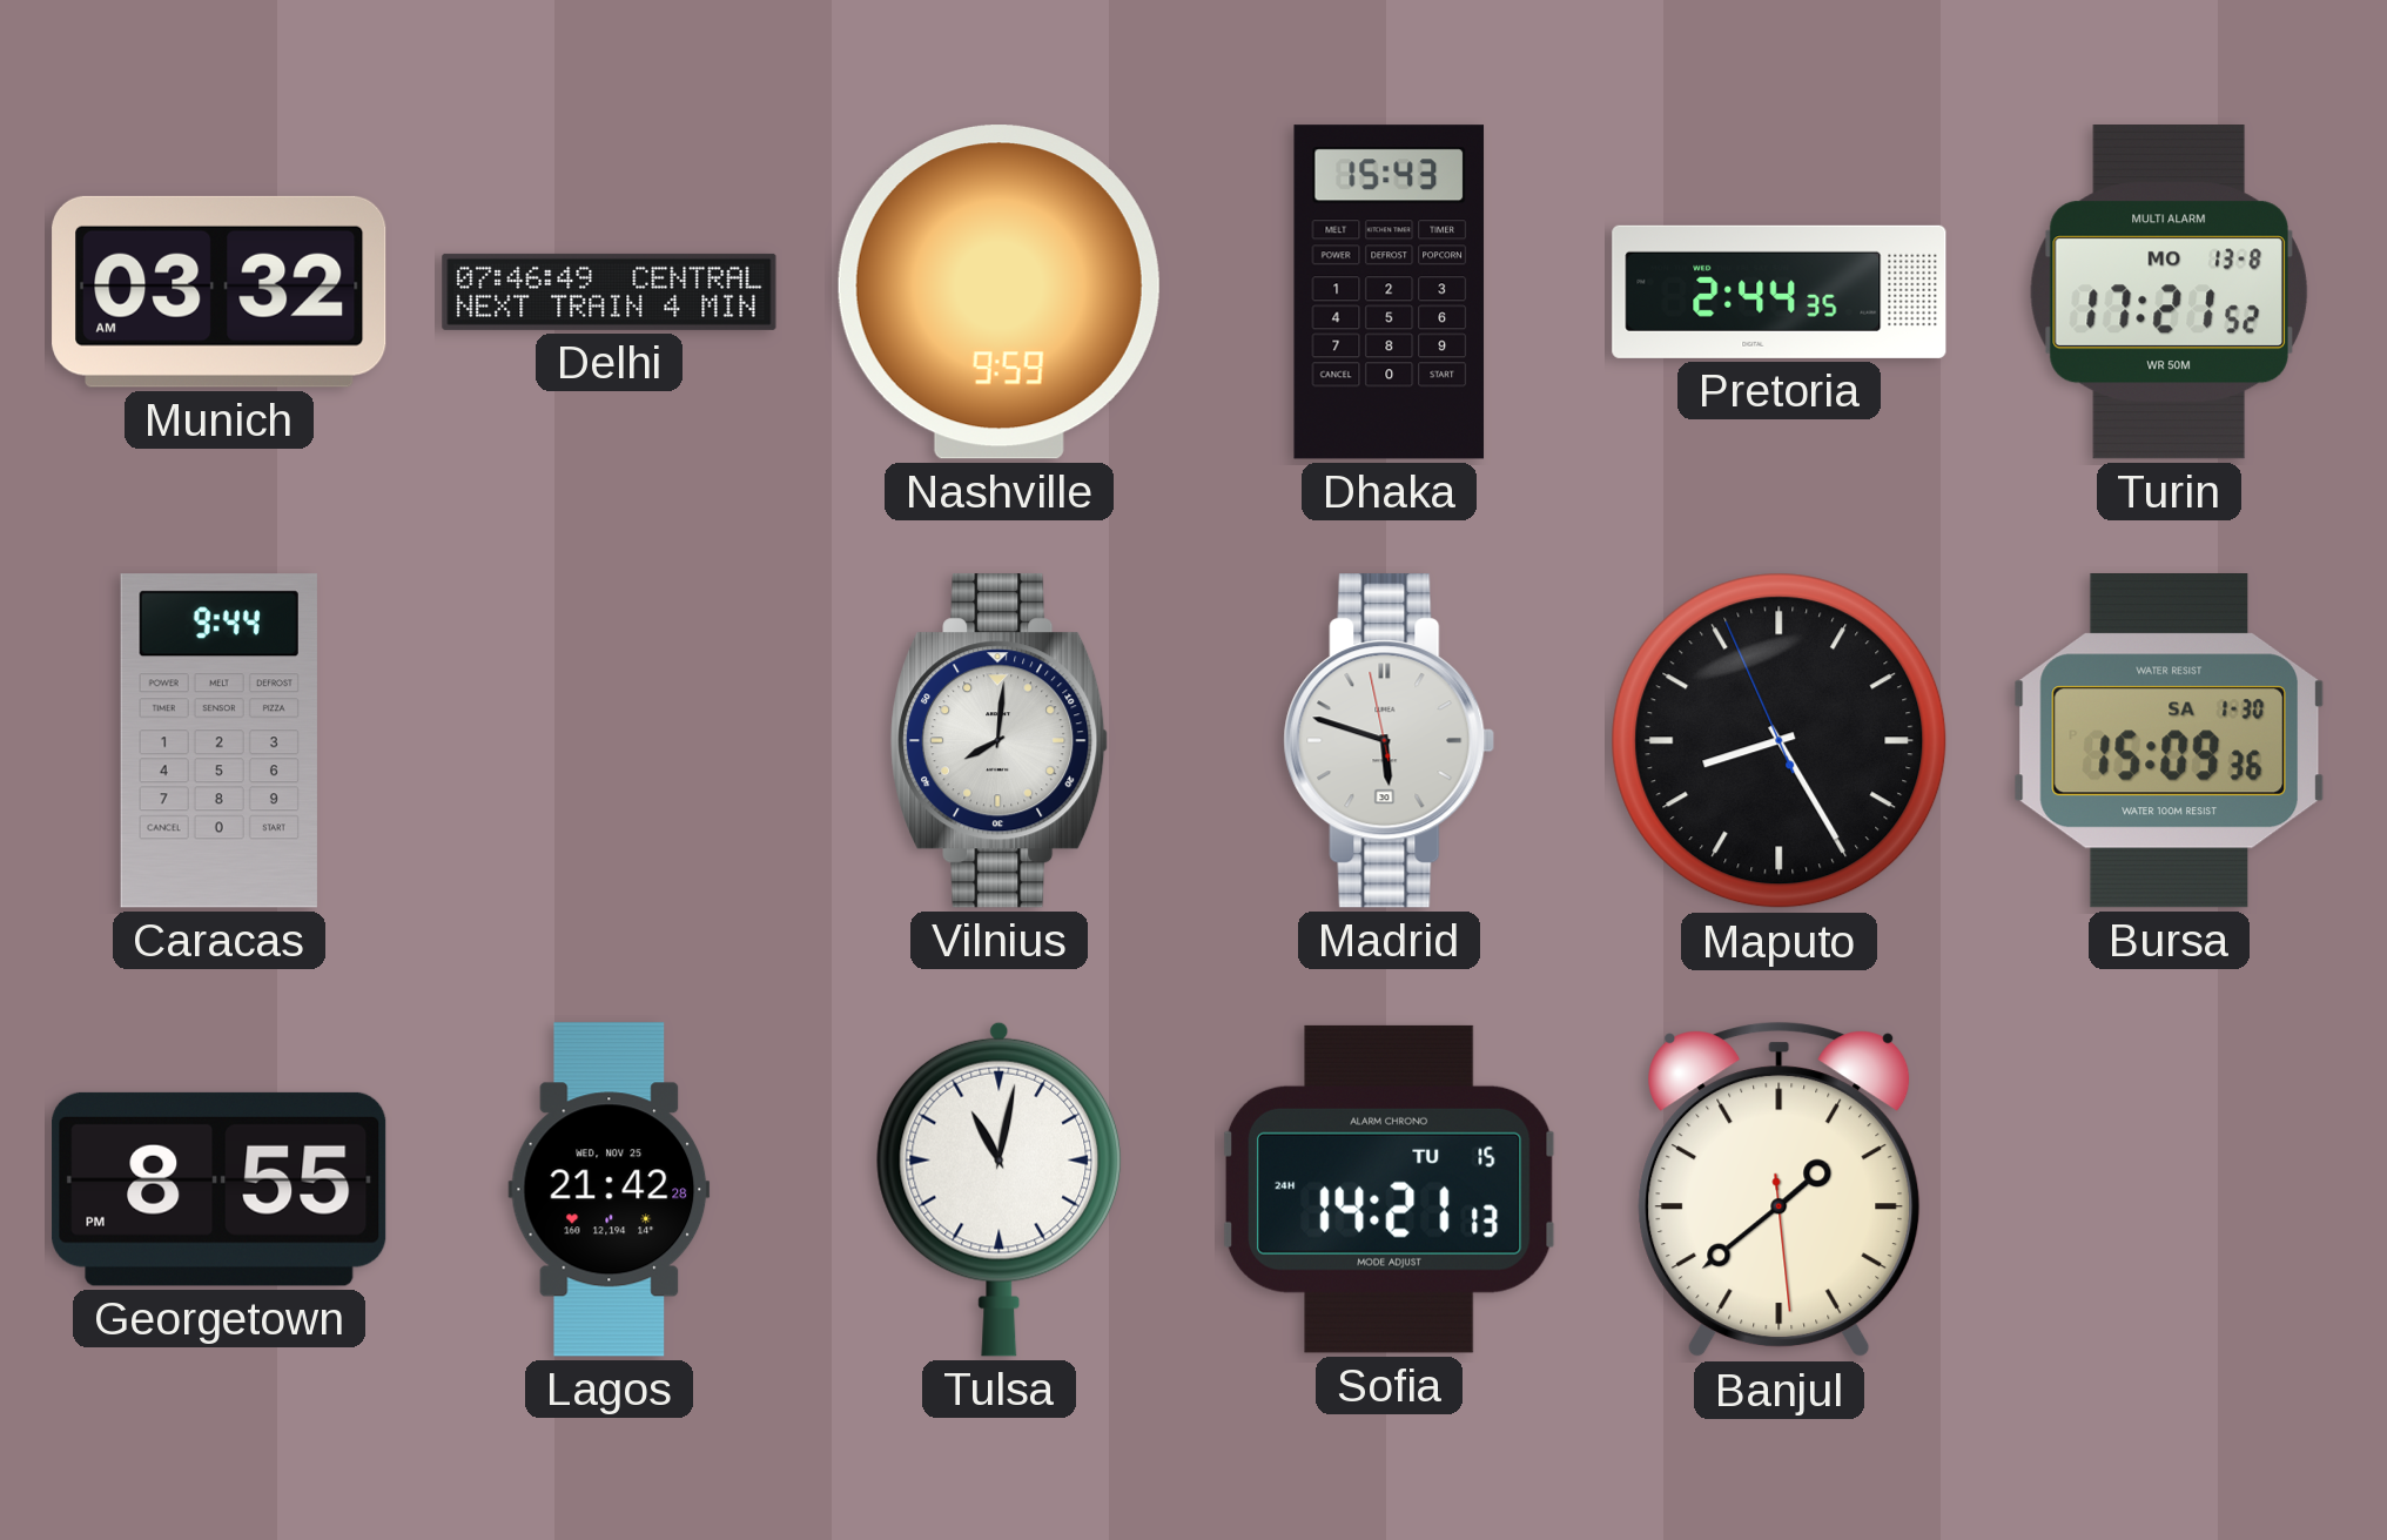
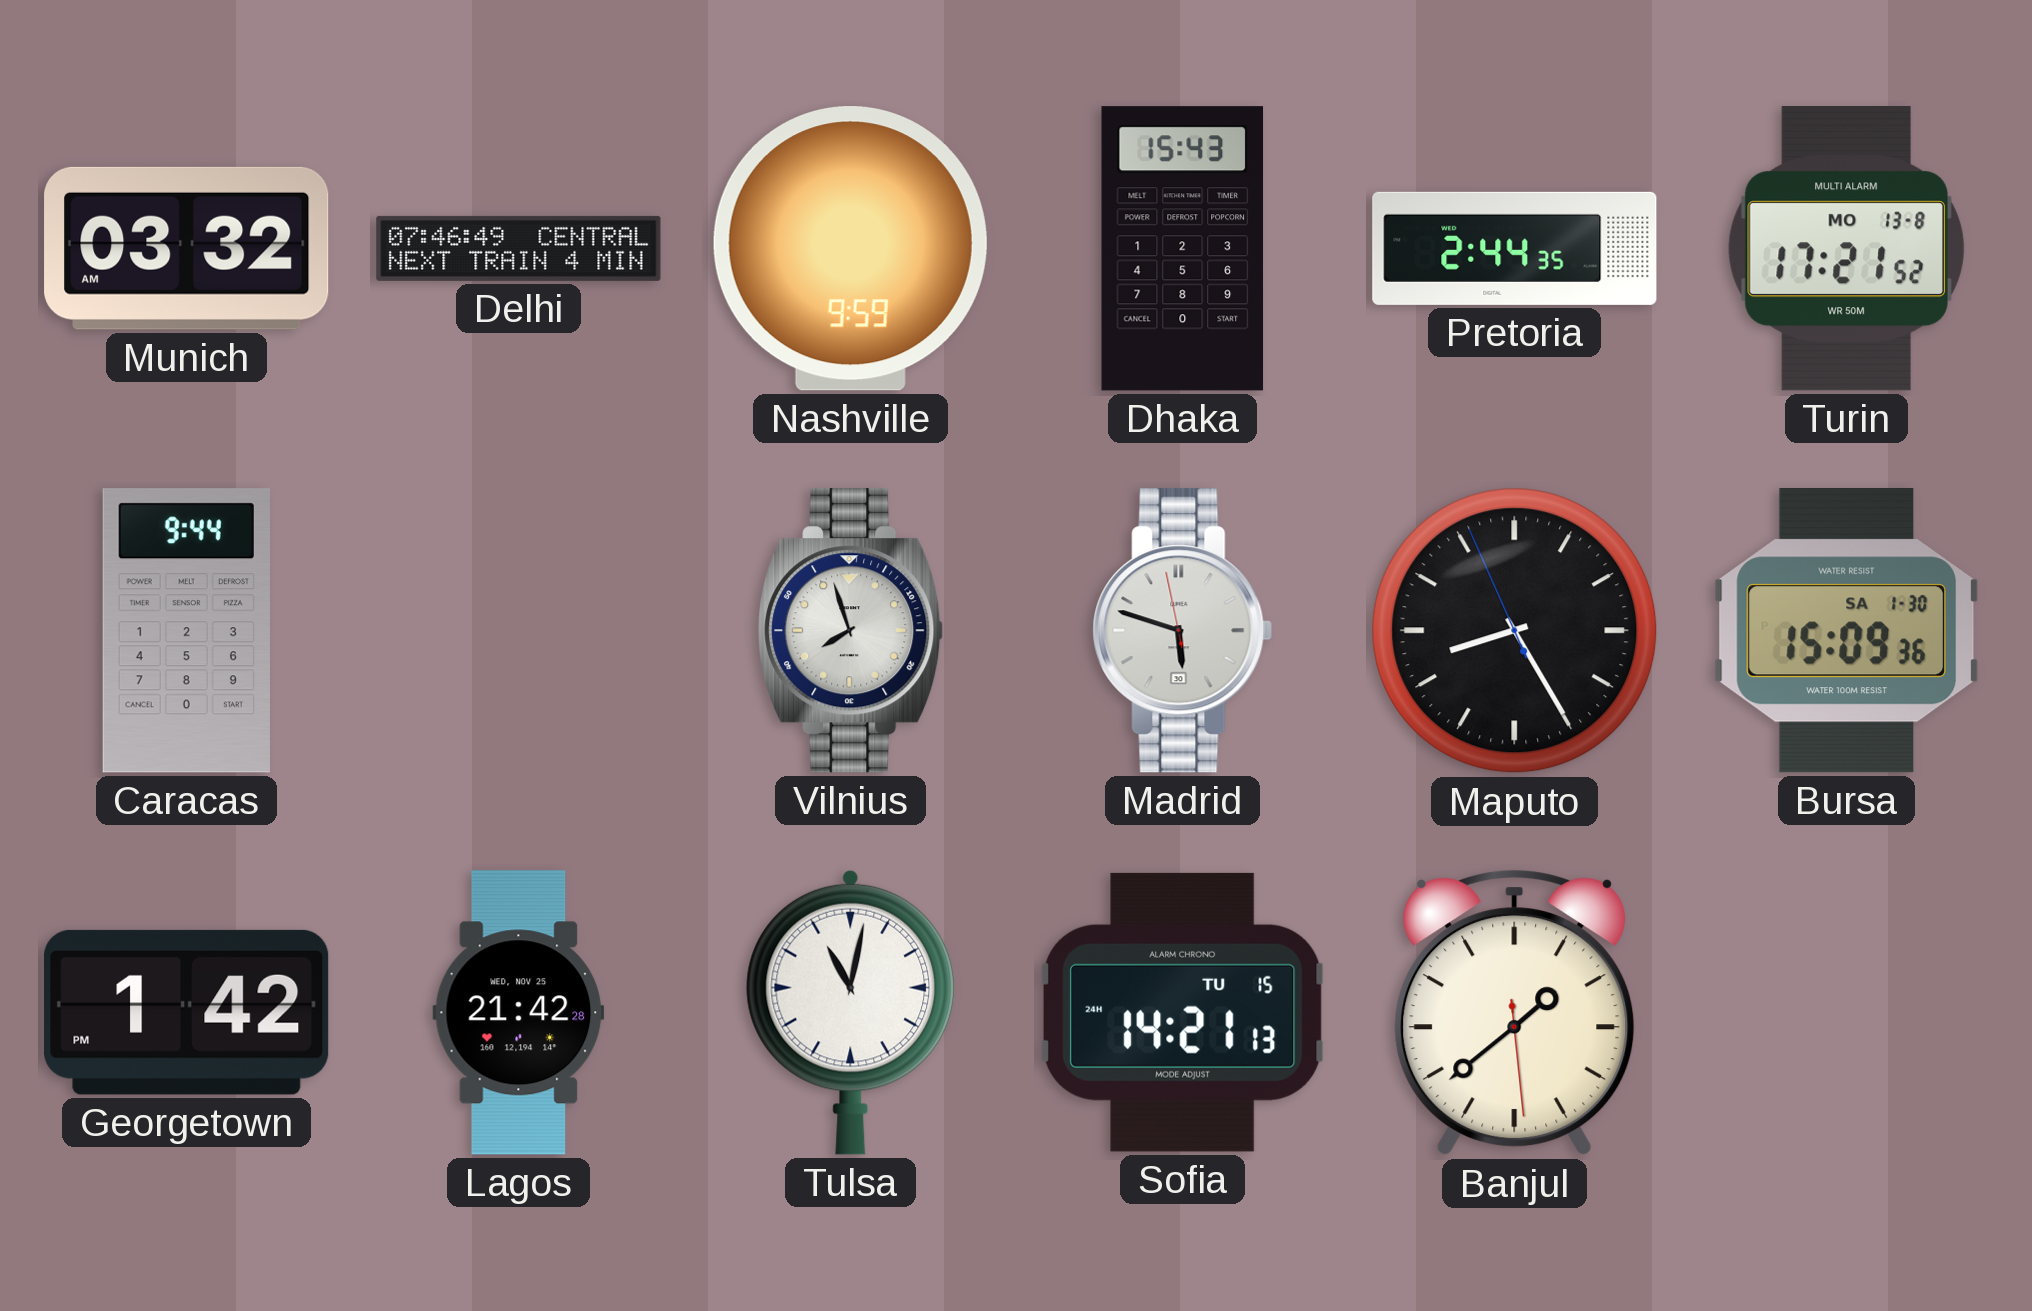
Vilnius: 8:01 -> 7:57
Georgetown: 8:55 -> 1:42
